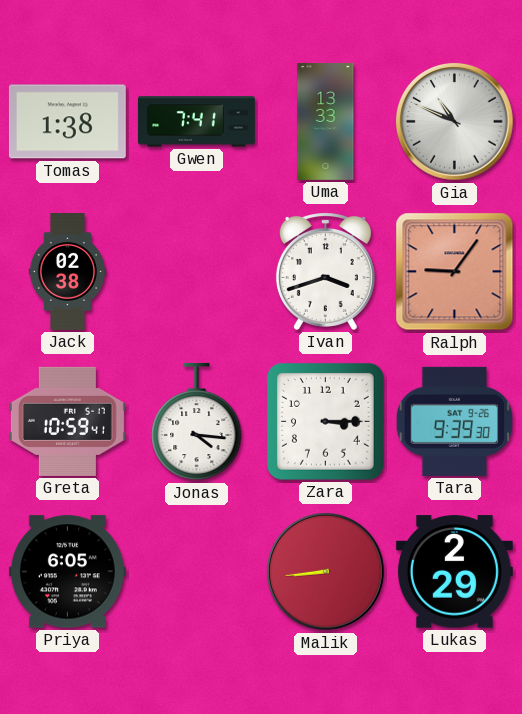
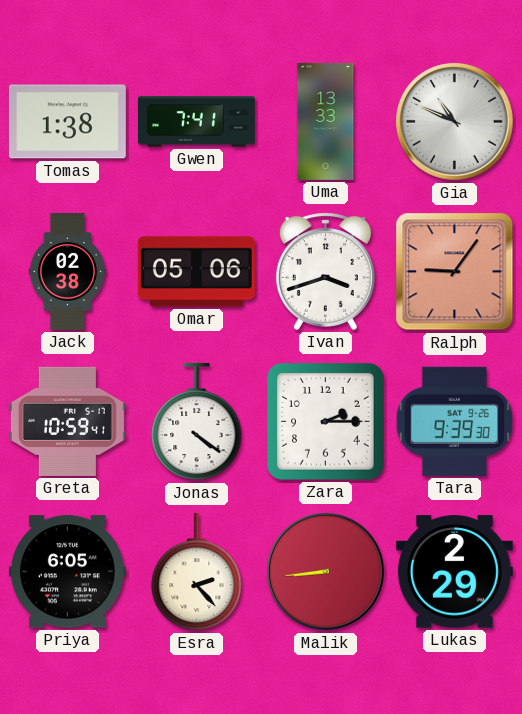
Omar: none -> 05:06
Jonas: 4:16 -> 4:21
Zara: 3:15 -> 2:15
Esra: none -> 2:23
